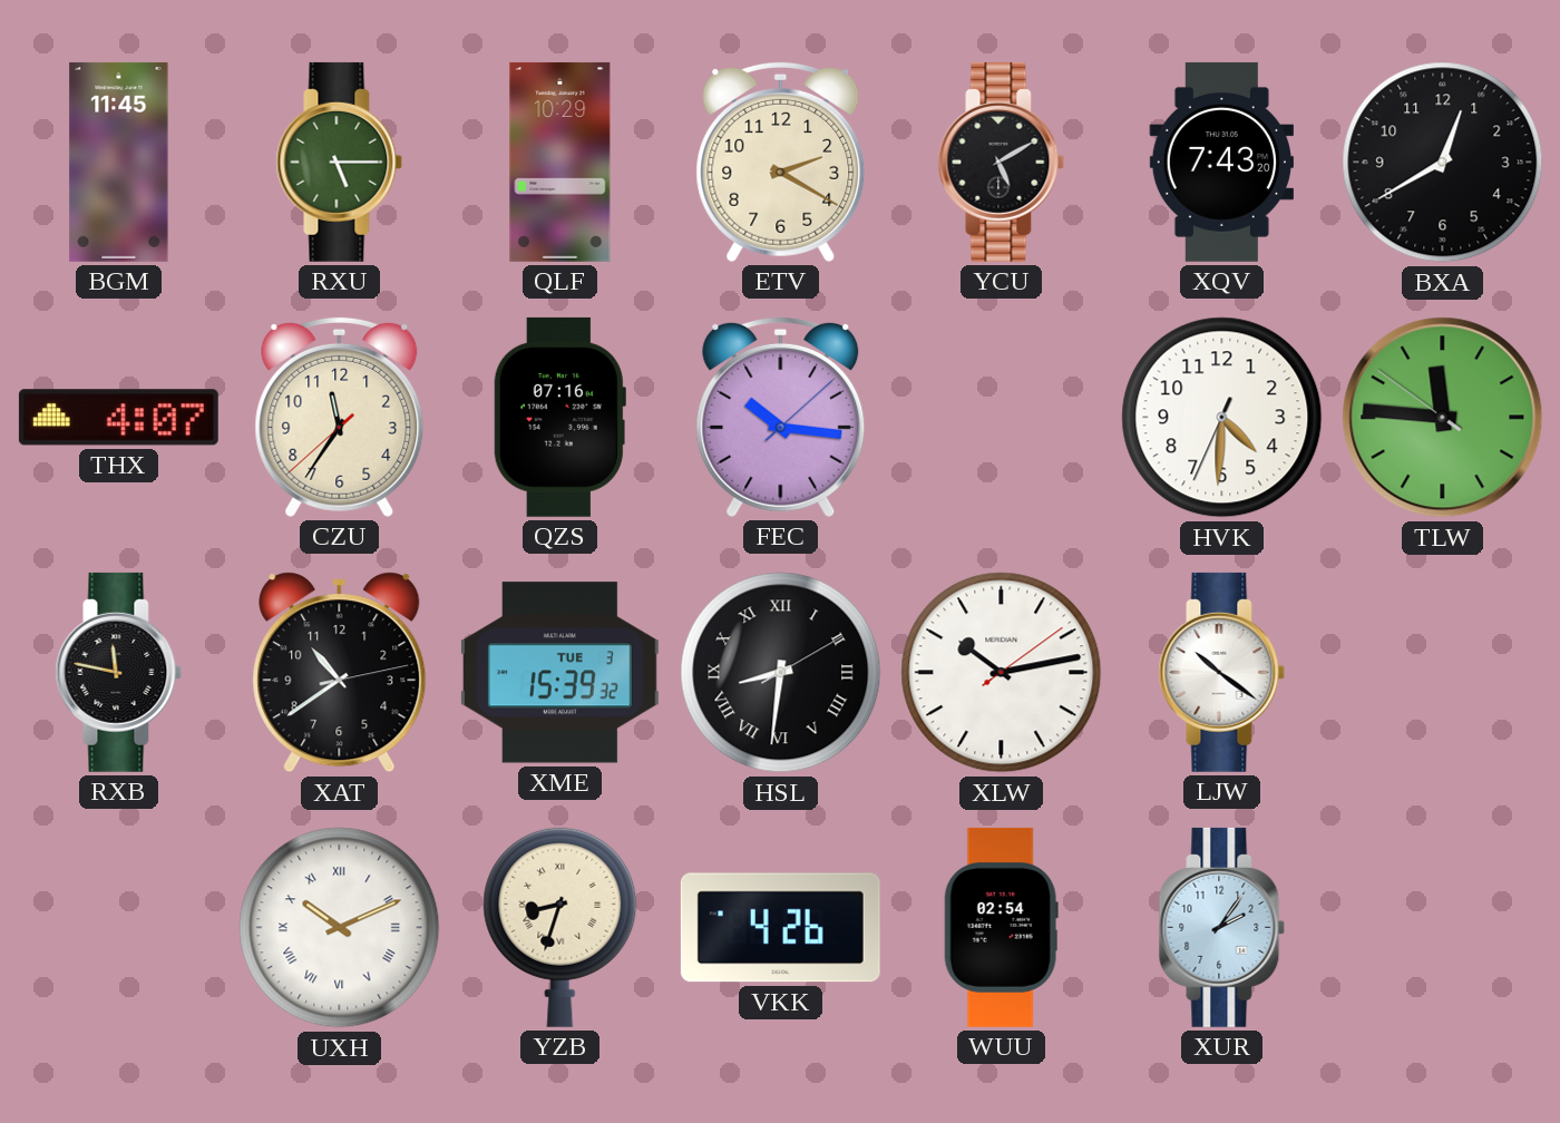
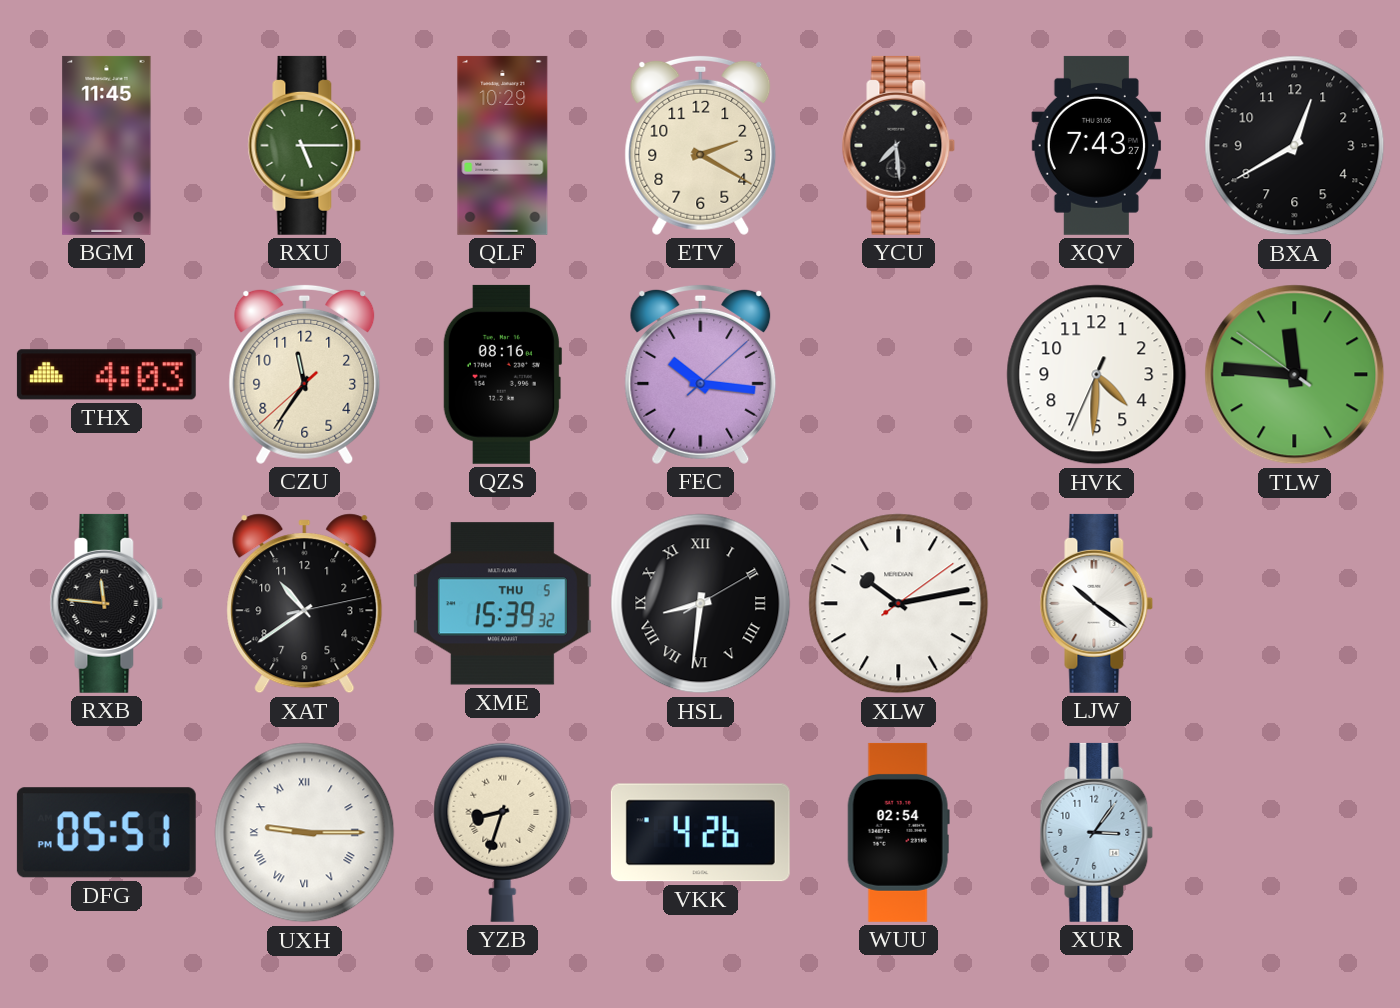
YCU: 5:10 -> 7:29
XQV: 7:43:20 -> 7:43:27
THX: 4:07 -> 4:03
QZS: 07:16 -> 08:16
RXB: 11:47 -> 11:46
XME date: TUE 3 -> THU 5
DFG: none -> 05:51
UXH: 10:11 -> 9:15
XUR: 2:06 -> 3:06
